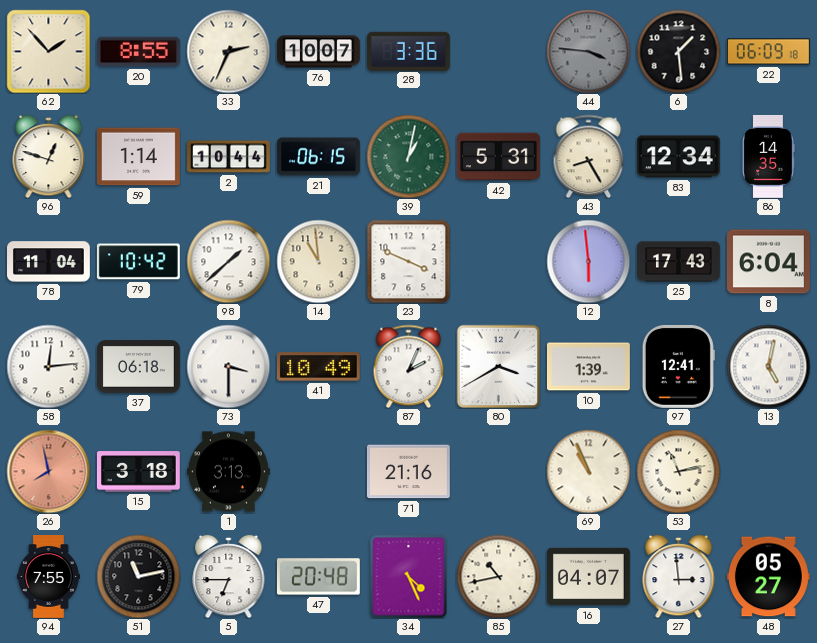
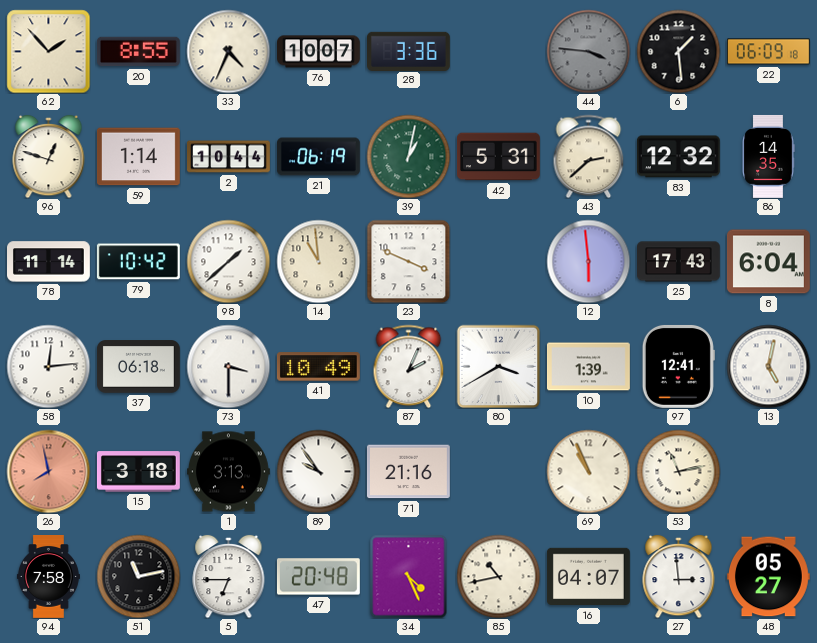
33: 2:34 -> 4:34
21: 06:15 -> 06:19
43: 8:25 -> 2:38
83: 12:34 -> 12:32
78: 11:04 -> 11:14
89: none -> 9:54
94: 7:55 -> 7:58
